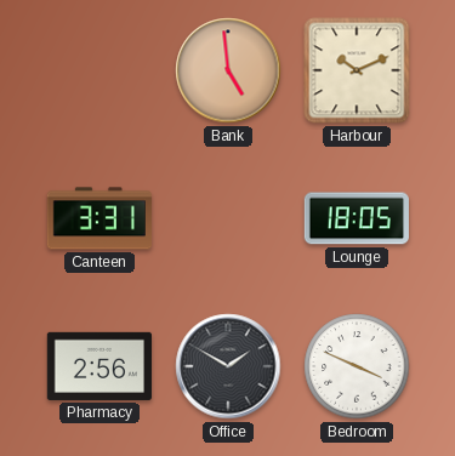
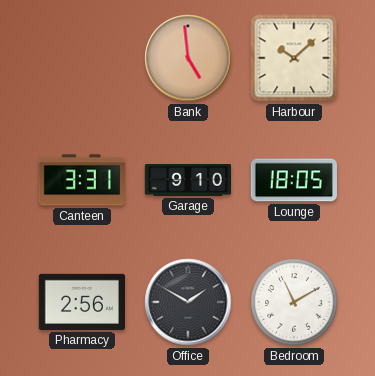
Harbour: 10:11 -> 10:08
Garage: none -> 9:10
Bedroom: 3:49 -> 11:10
